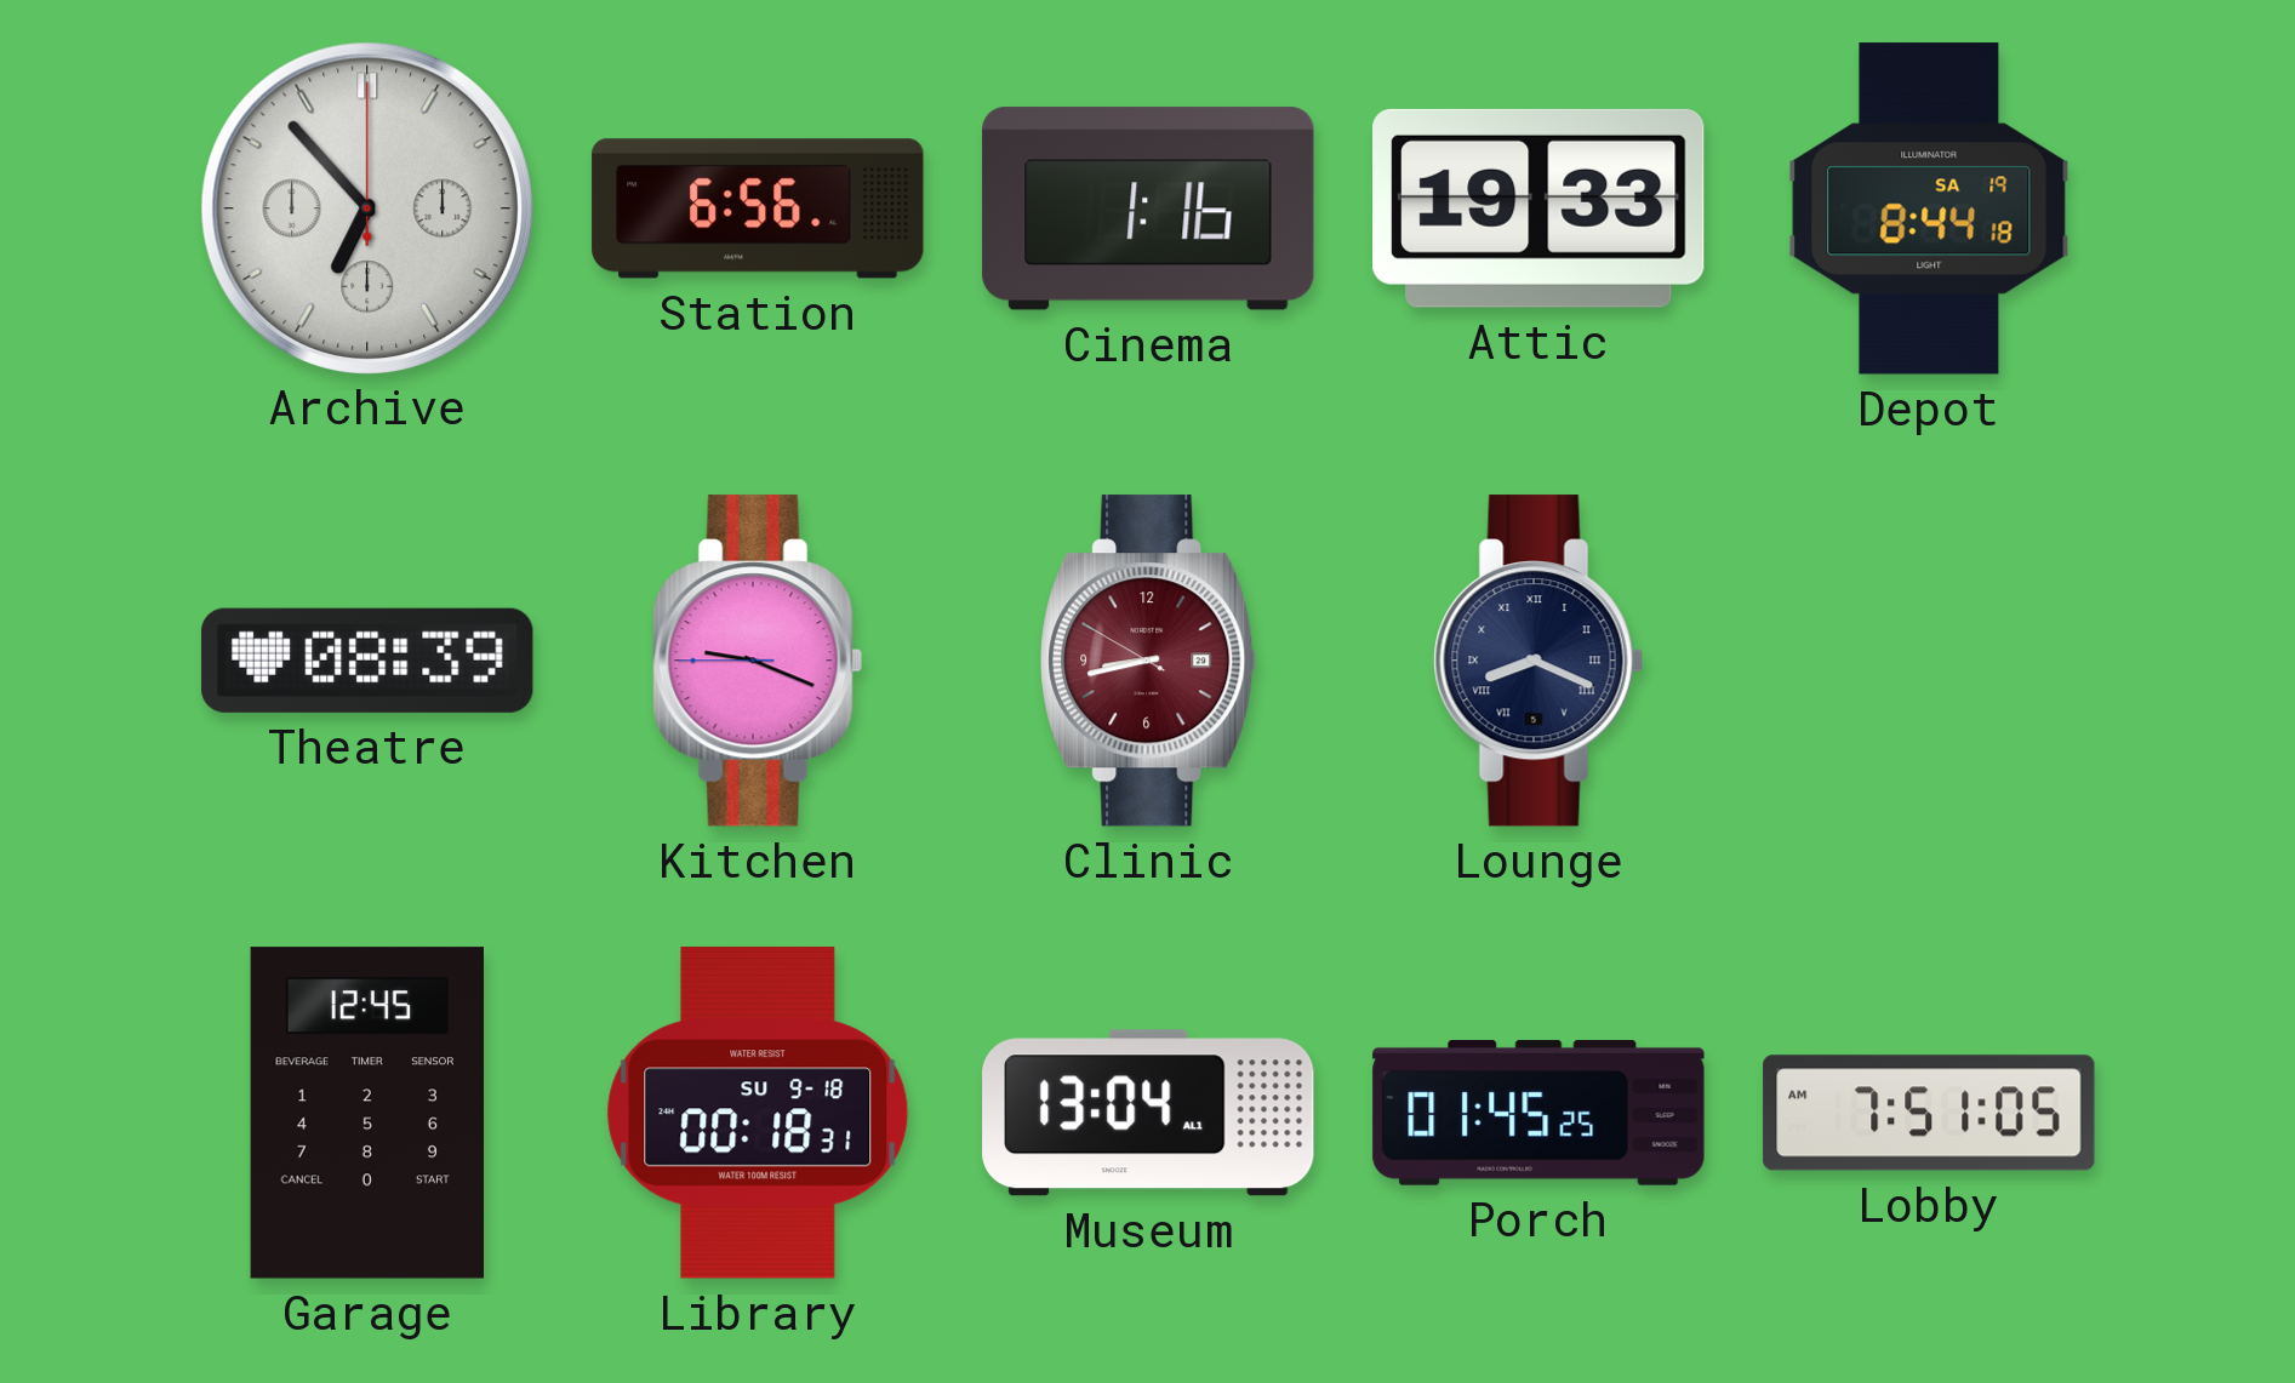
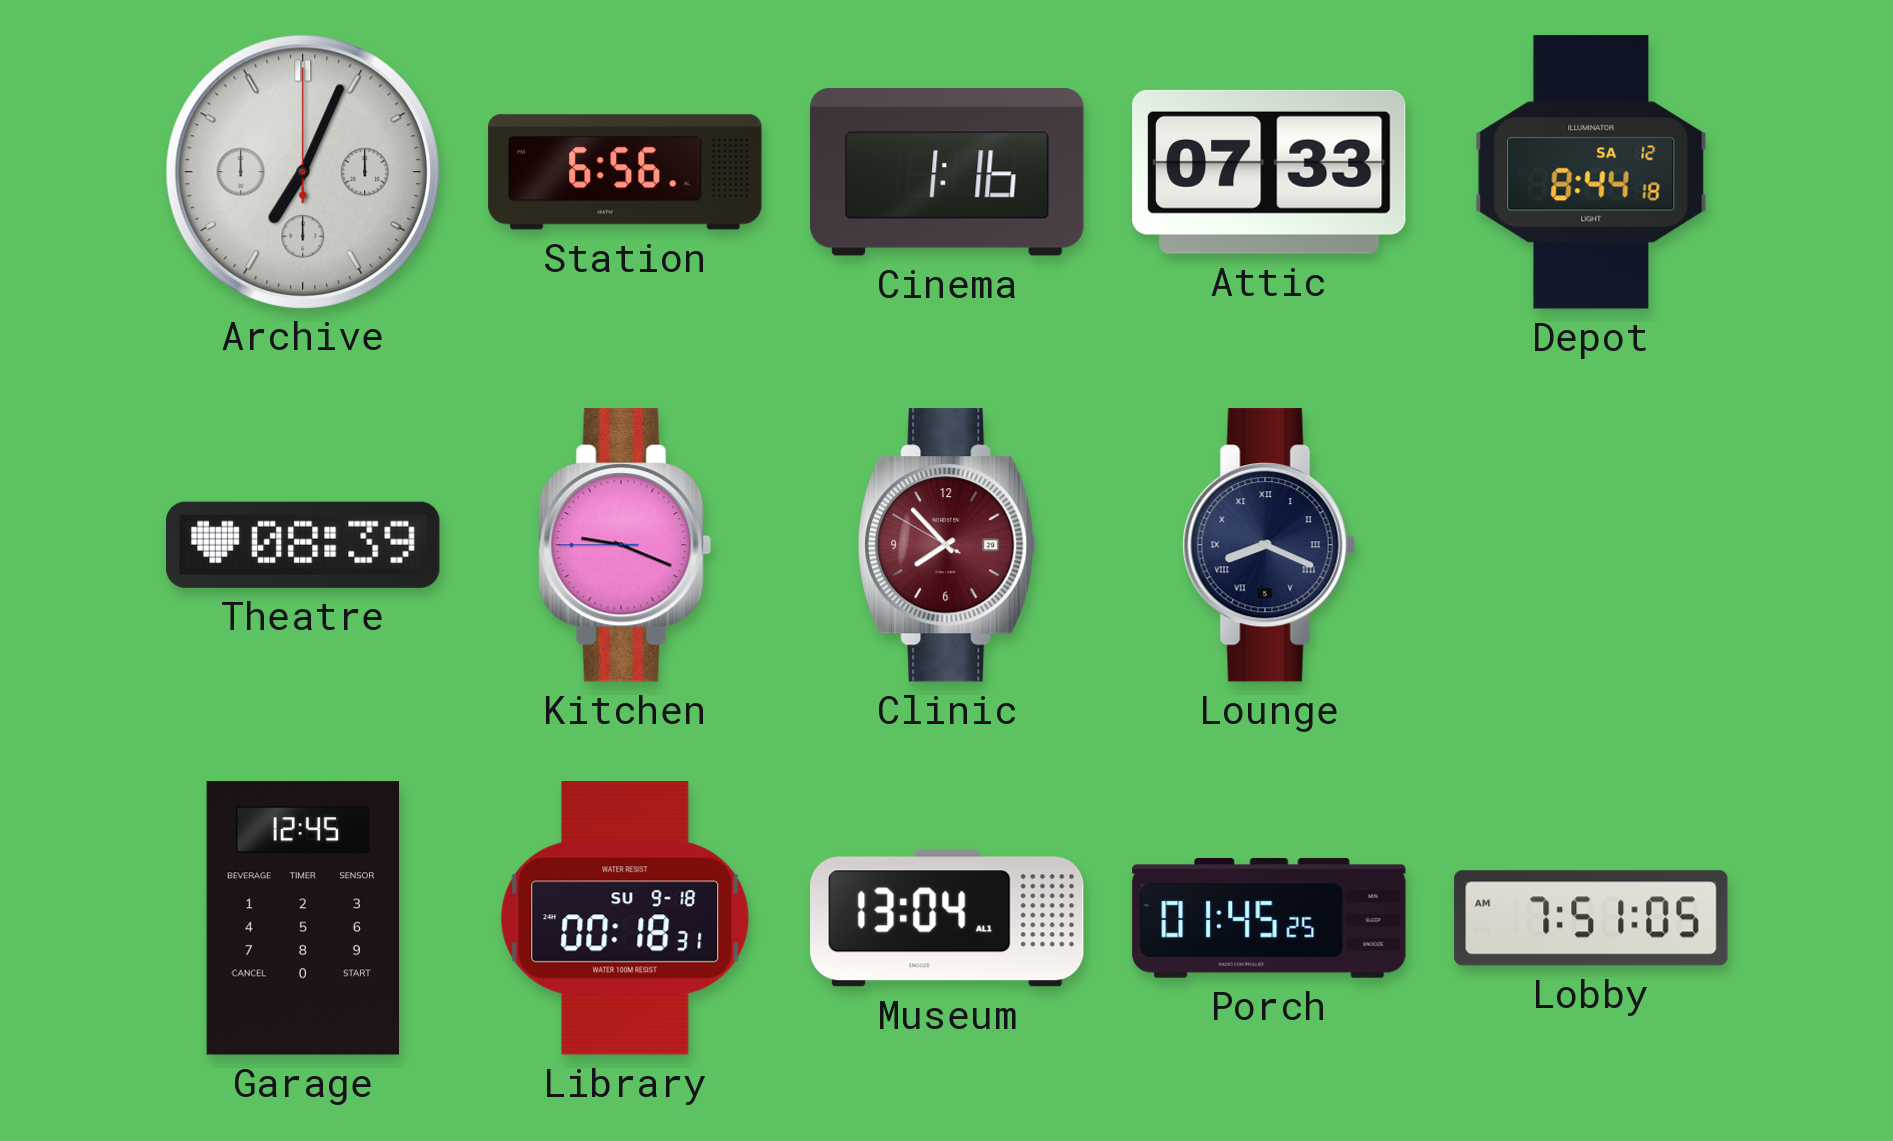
Archive: 6:53 -> 7:04
Attic: 19:33 -> 07:33
Depot date: SA 19 -> SA 12
Clinic: 8:42 -> 7:52
